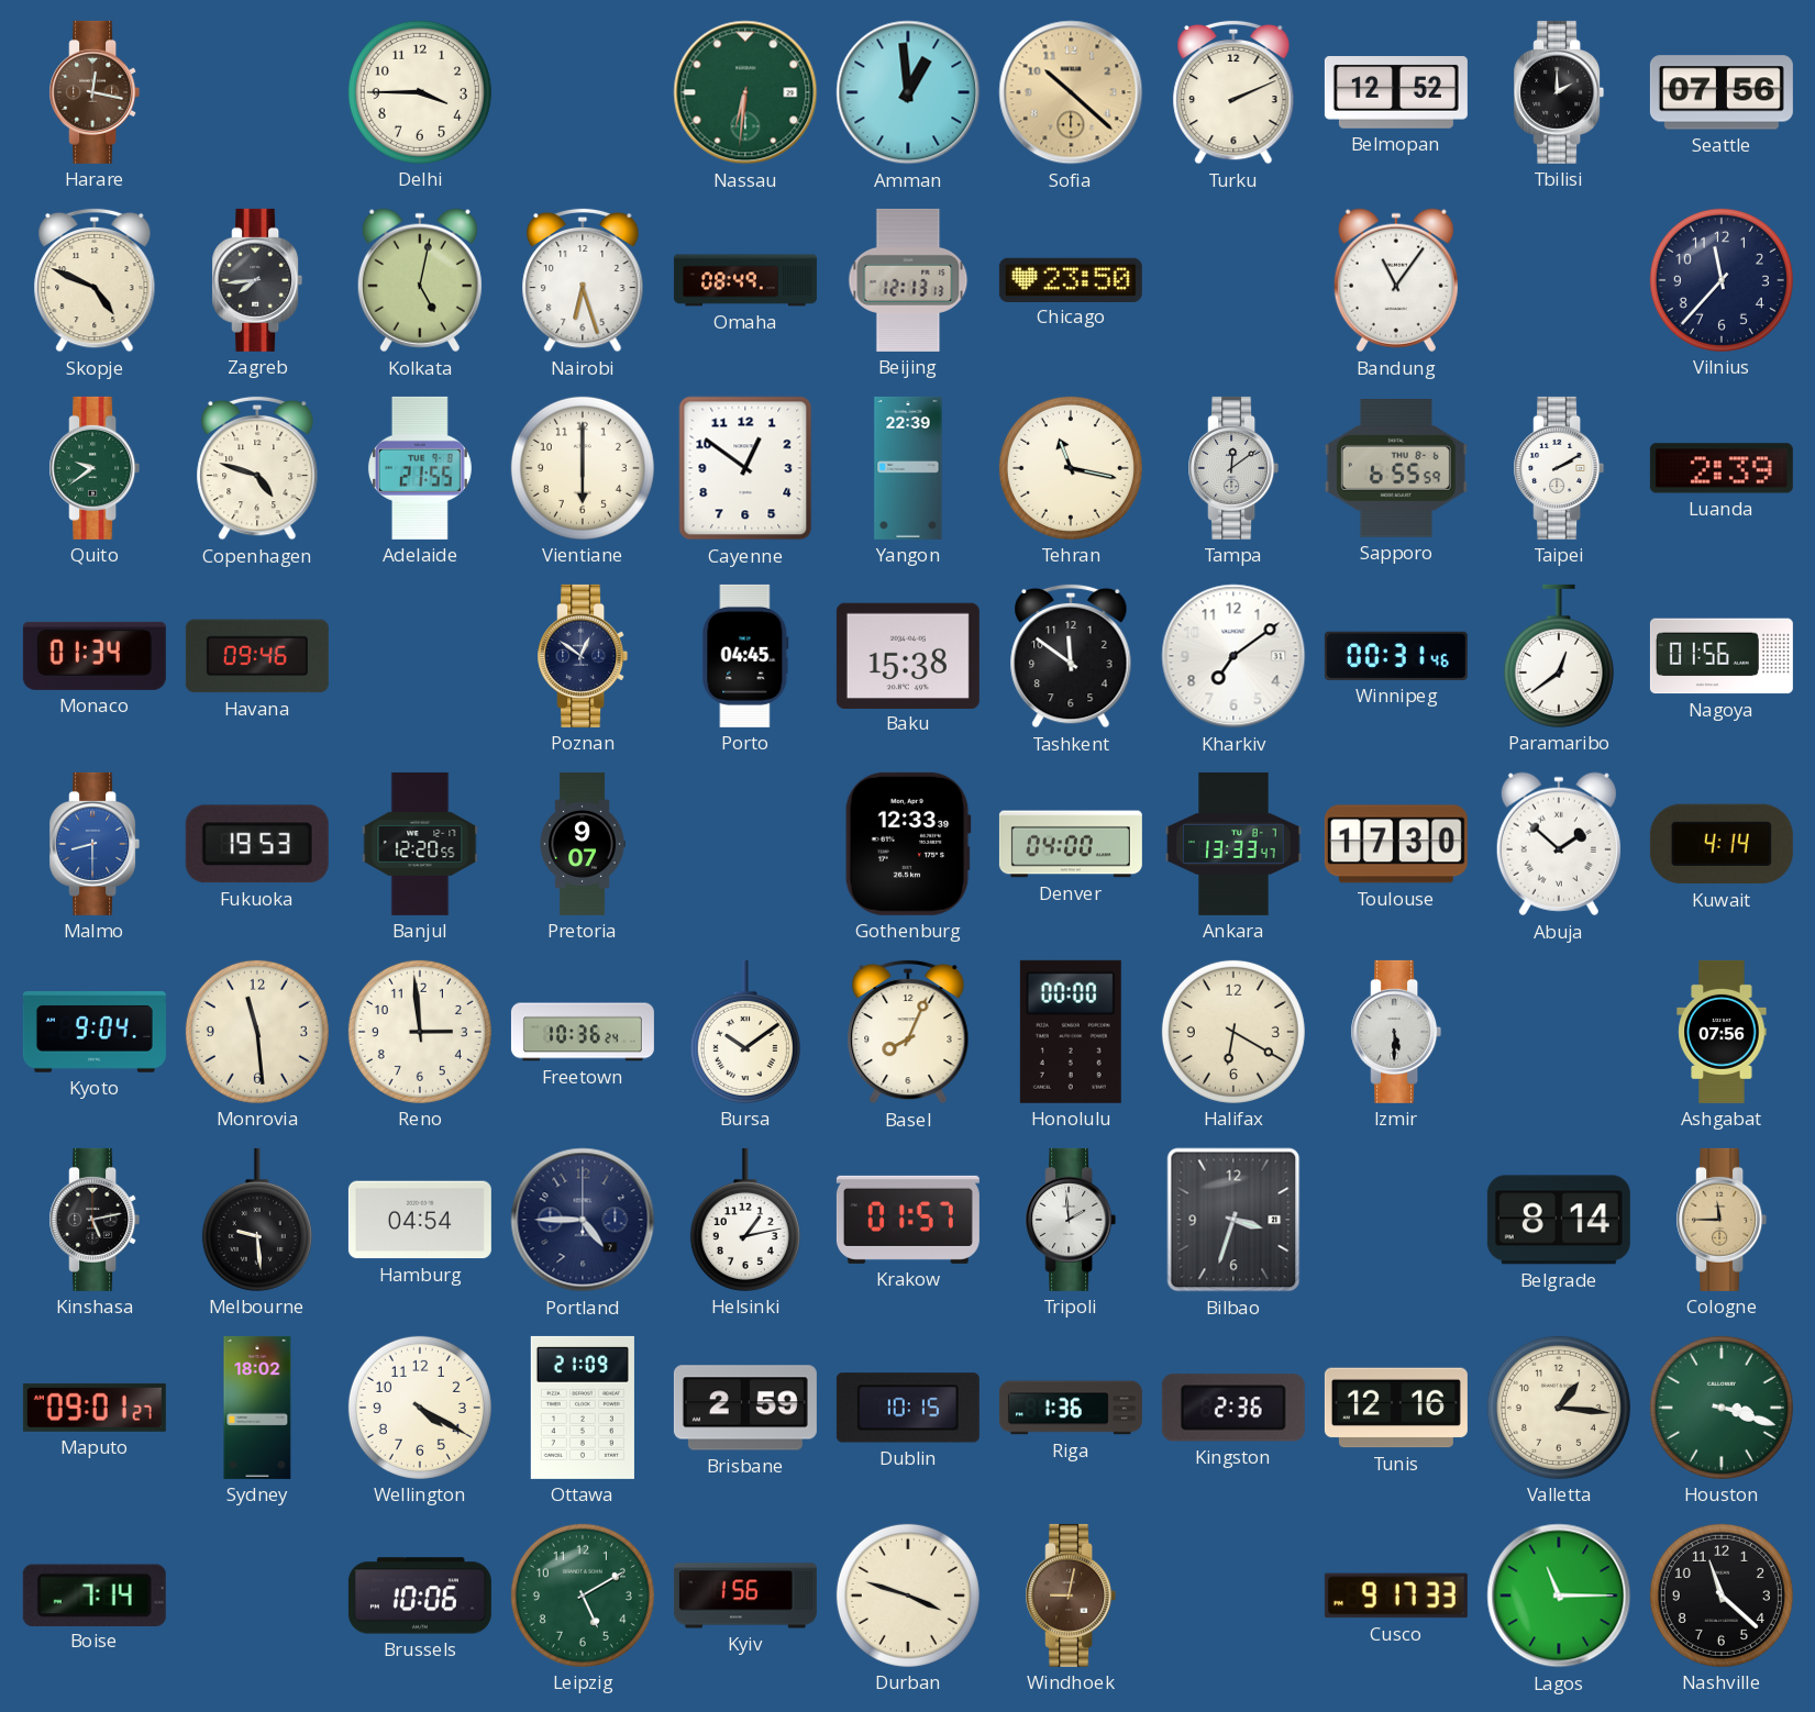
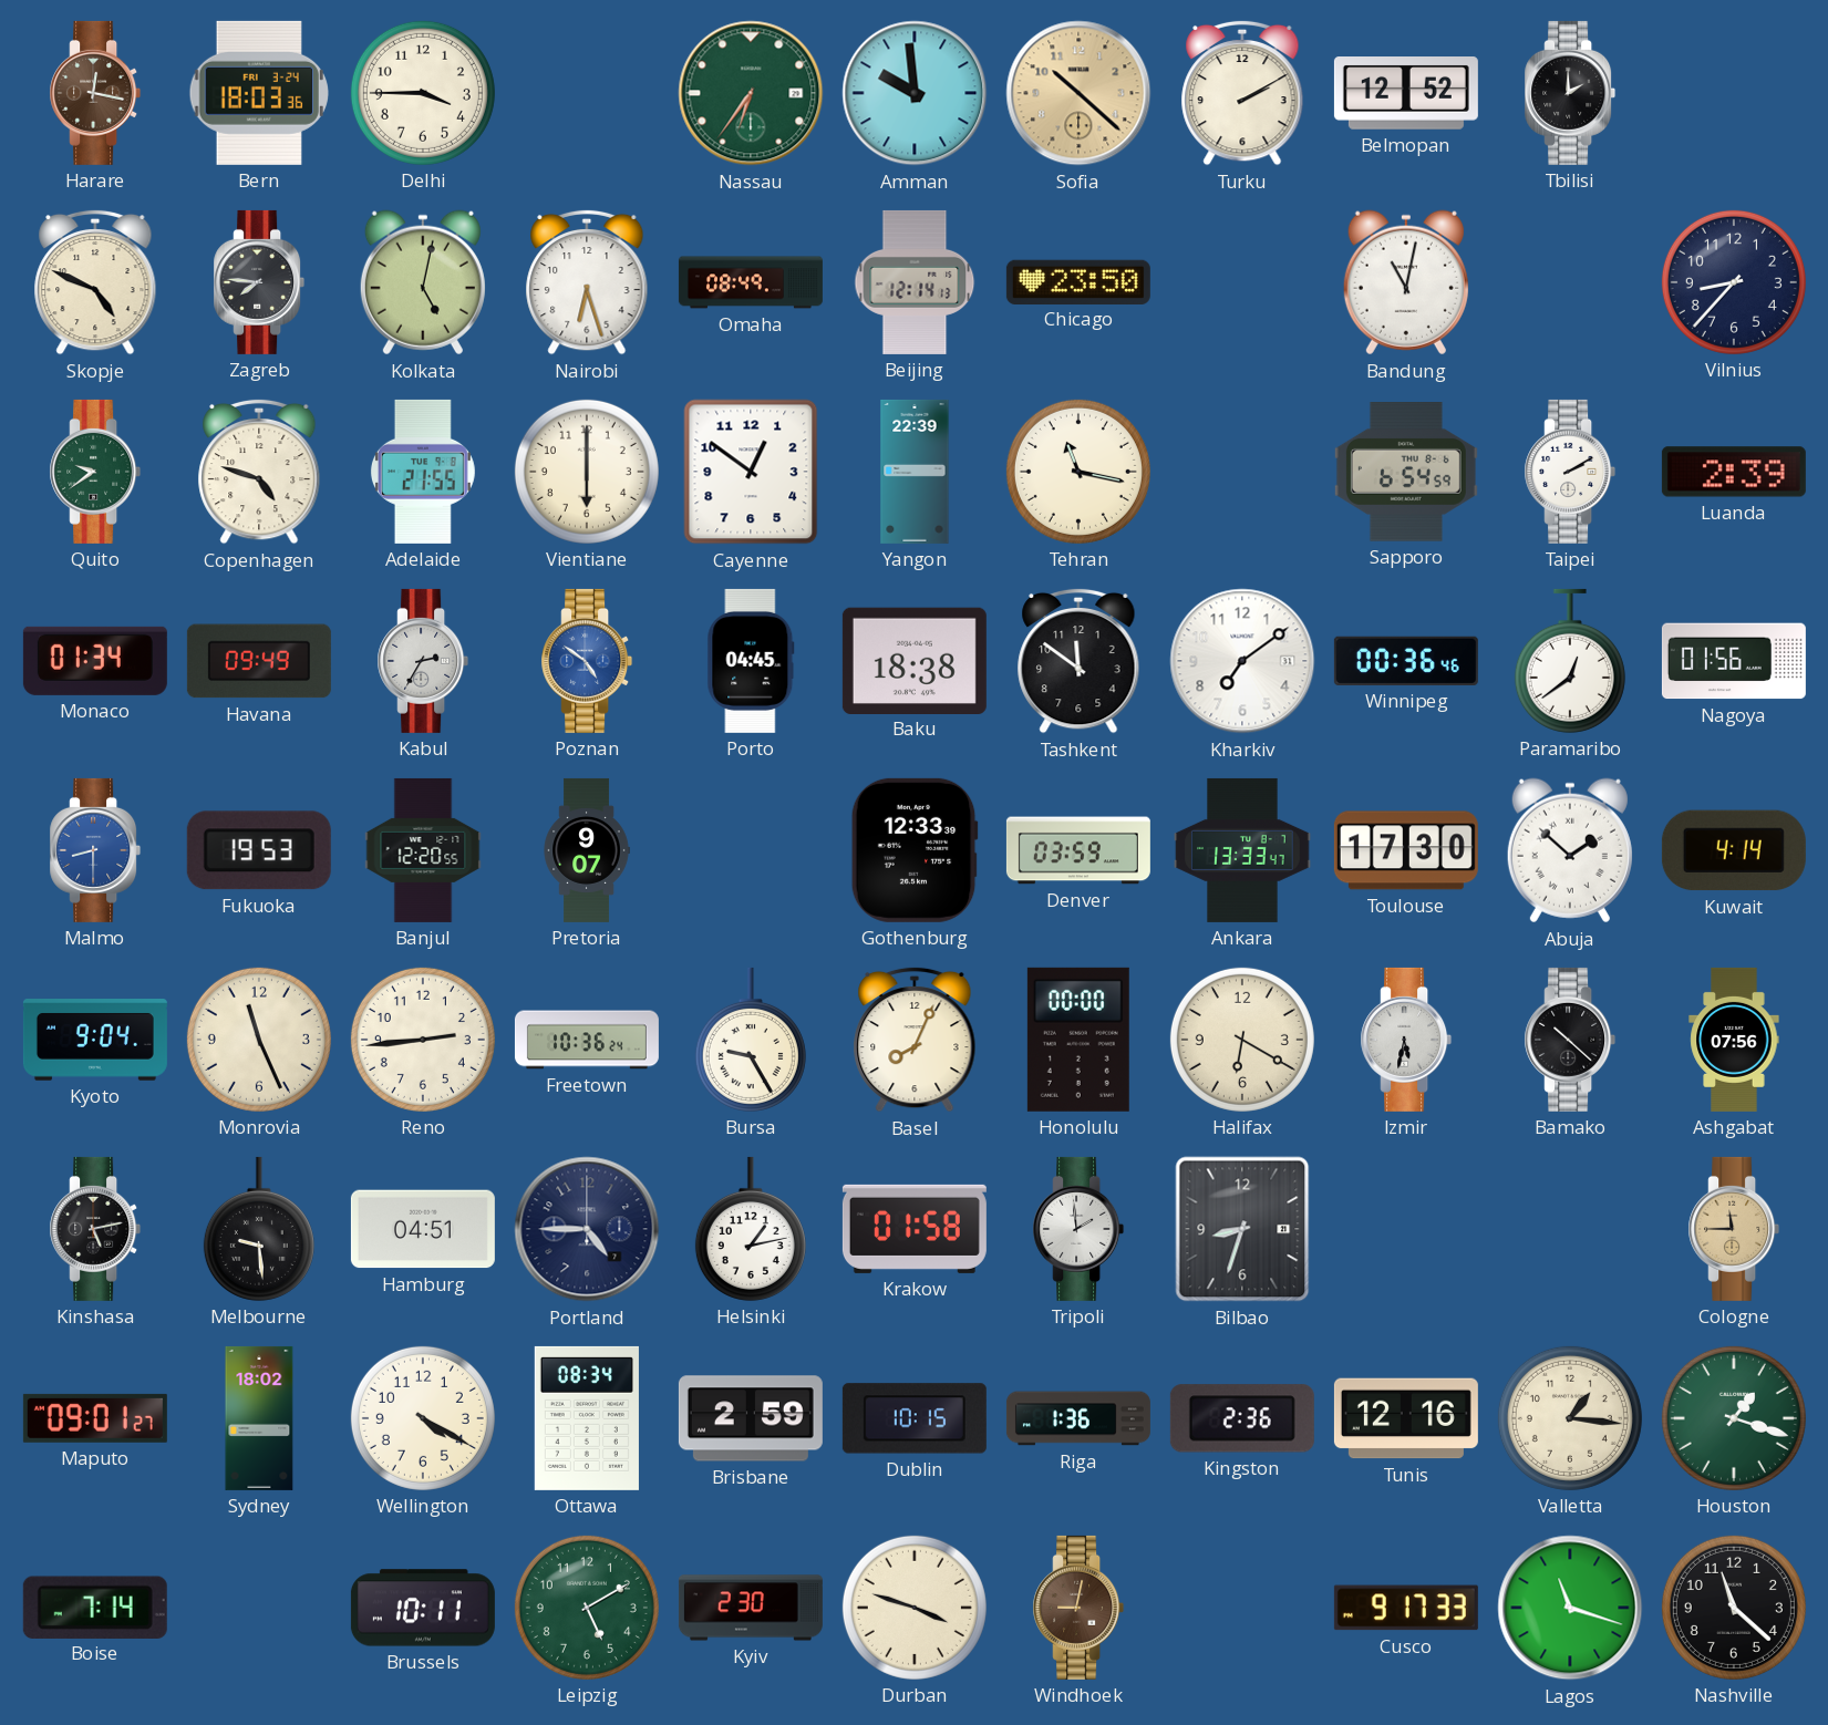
Bern: none -> 18:03
Nassau: 6:31 -> 6:36
Amman: 12:59 -> 9:59
Turku: 2:11 -> 2:10
Seattle: 07:56 -> none
Zagreb: 7:44 -> 7:46
Beijing: 12:13 -> 12:14
Bandung: 11:06 -> 11:02
Vilnius: 11:37 -> 8:37
Tampa: 12:09 -> none
Sapporo: 6:55 -> 6:54
Havana: 09:46 -> 09:49
Kabul: none -> 2:35
Poznan: 12:51 -> 4:51
Poznan dial: navy -> blue
Baku: 15:38 -> 18:38
Winnipeg: 00:31 -> 00:36
Denver: 04:00 -> 03:59
Monrovia: 11:29 -> 11:26
Reno: 2:59 -> 2:44
Bursa: 10:09 -> 9:25
Izmir: 5:30 -> 5:32
Bamako: none -> 10:22
Hamburg: 04:54 -> 04:51
Krakow: 01:57 -> 01:58
Bilbao: 3:33 -> 8:33
Belgrade: 8:14 -> none
Ottawa: 21:09 -> 08:34
Houston: 3:18 -> 1:18
Brussels: 10:06 -> 10:11
Kyiv: 1:56 -> 2:30
Lagos: 11:15 -> 11:18
